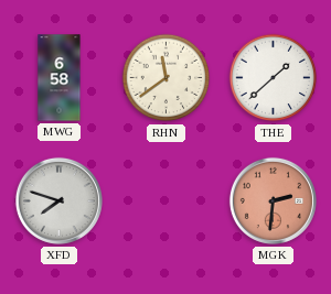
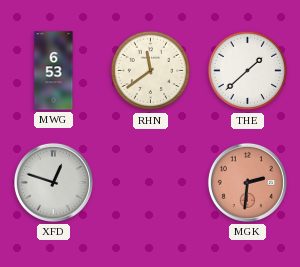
MWG: 6:58 -> 6:53
XFD: 7:48 -> 12:48
